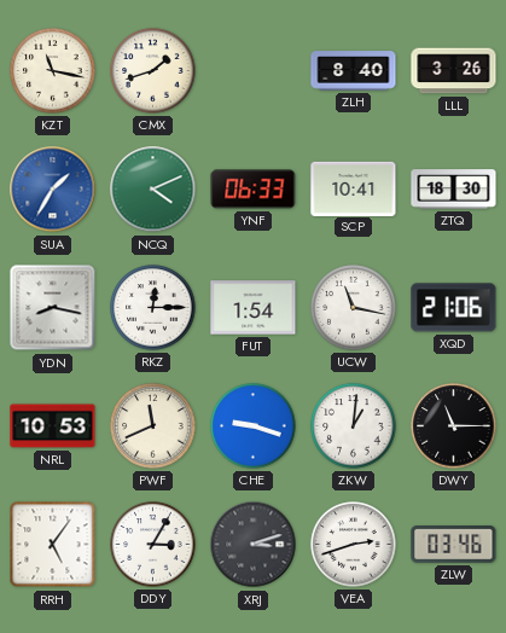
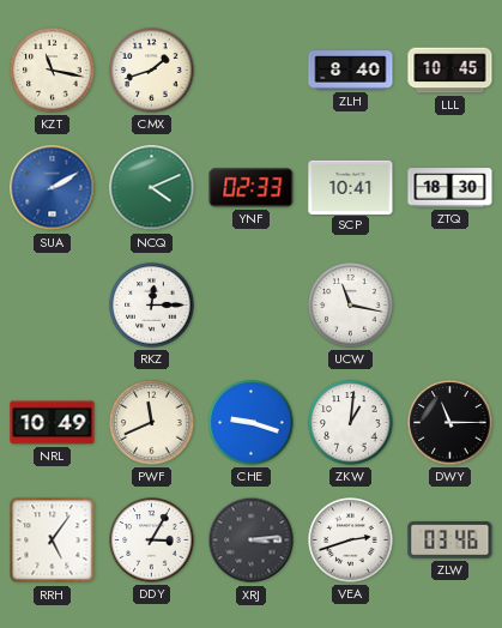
LLL: 3:26 -> 10:45
SUA: 1:35 -> 2:10
YNF: 06:33 -> 02:33
YDN: 8:17 -> none
FUT: 1:54 -> none
XQD: 21:06 -> none
NRL: 10:53 -> 10:49
XRJ: 3:12 -> 3:14
